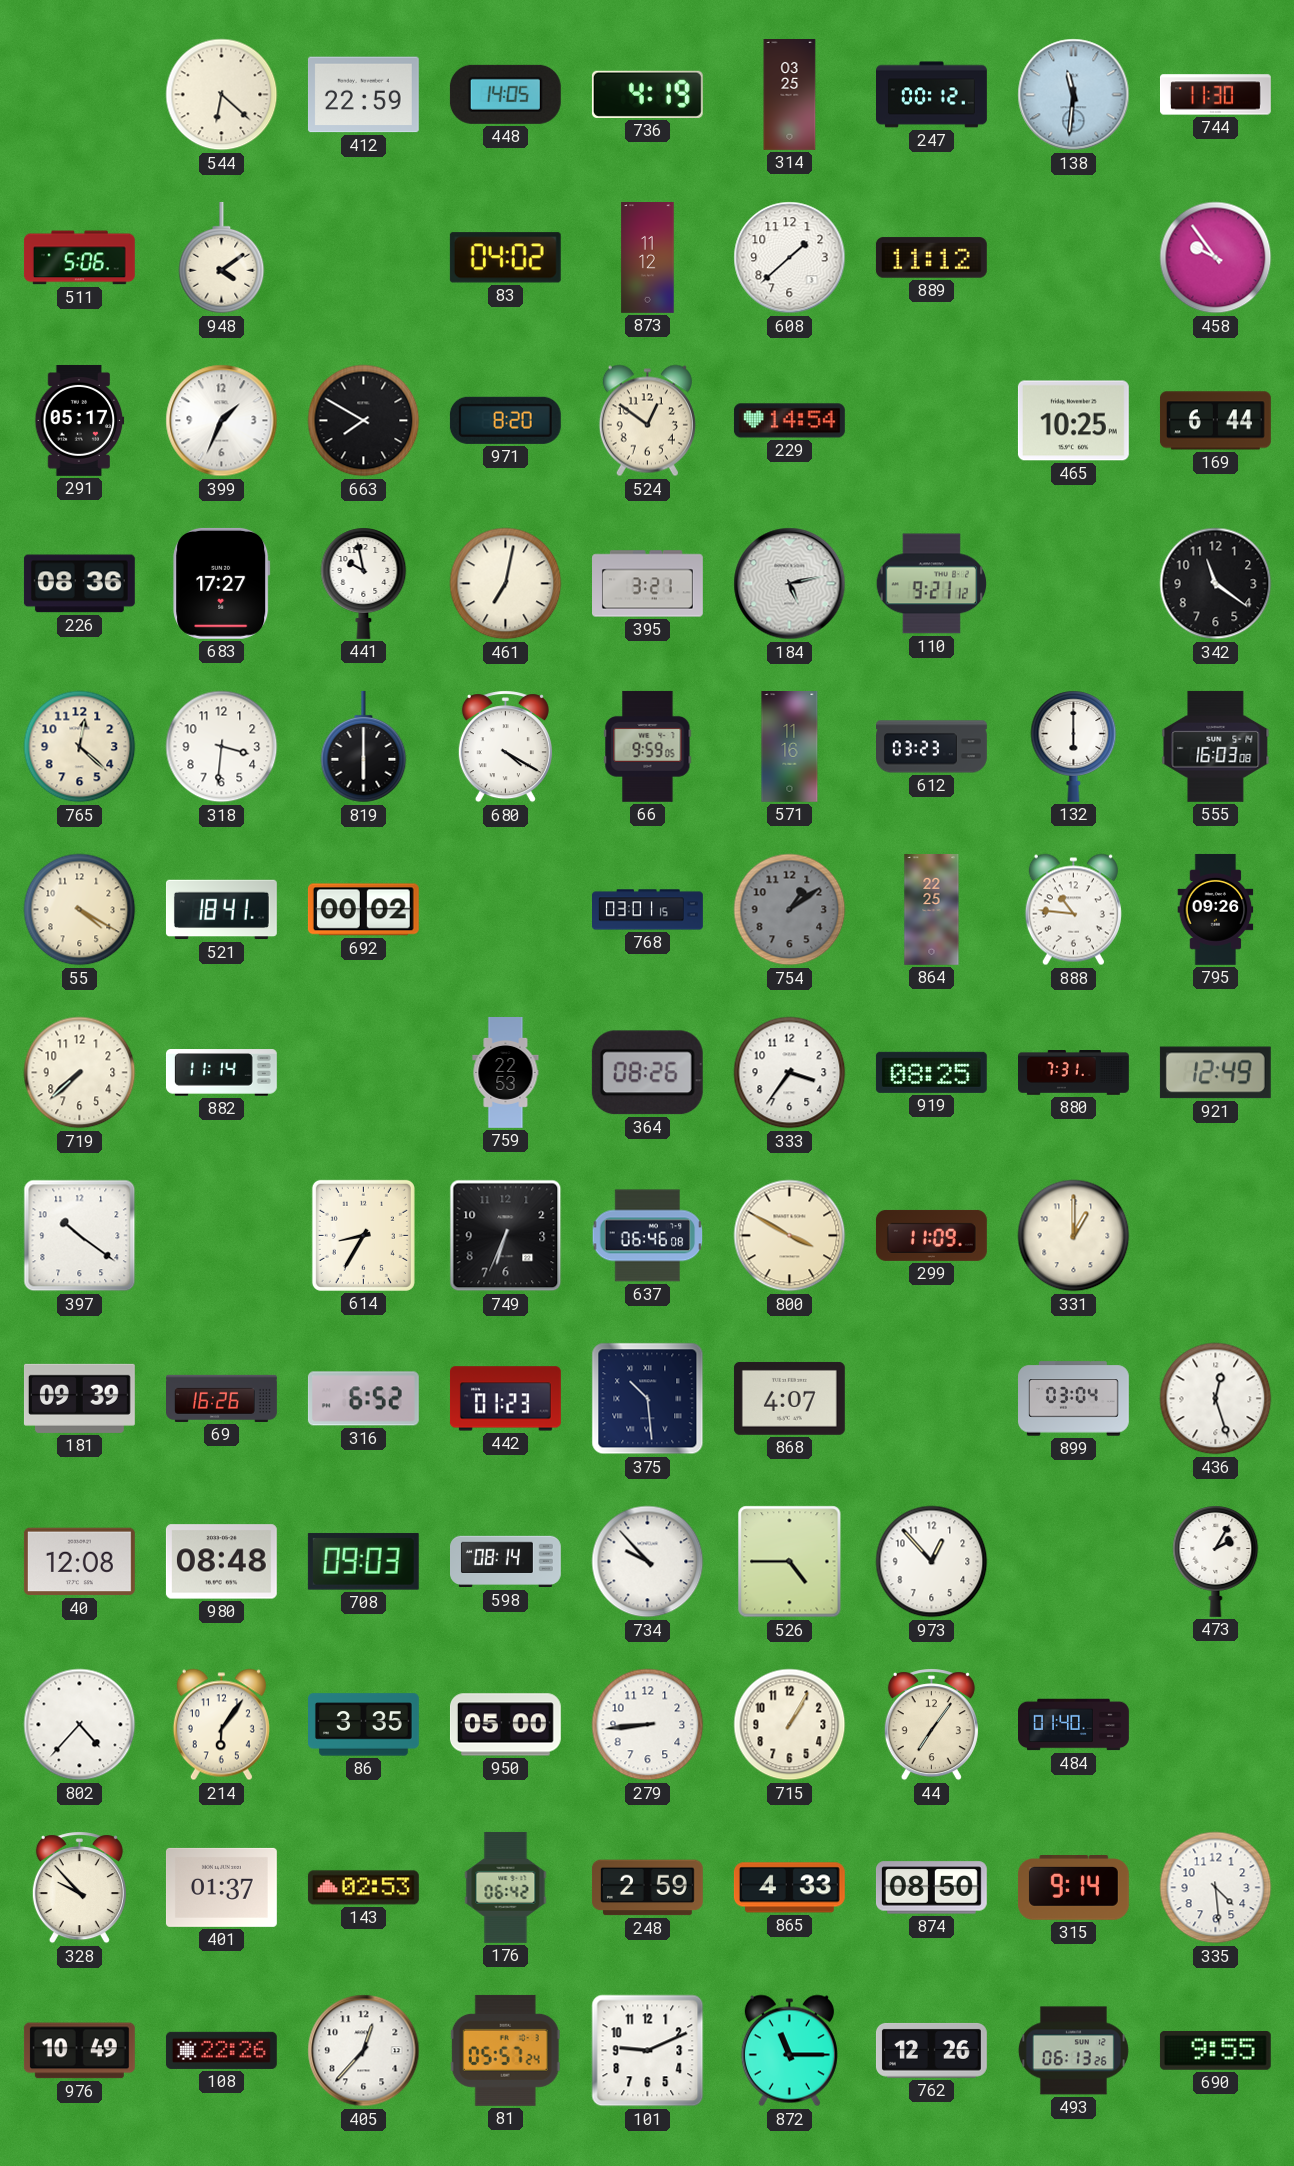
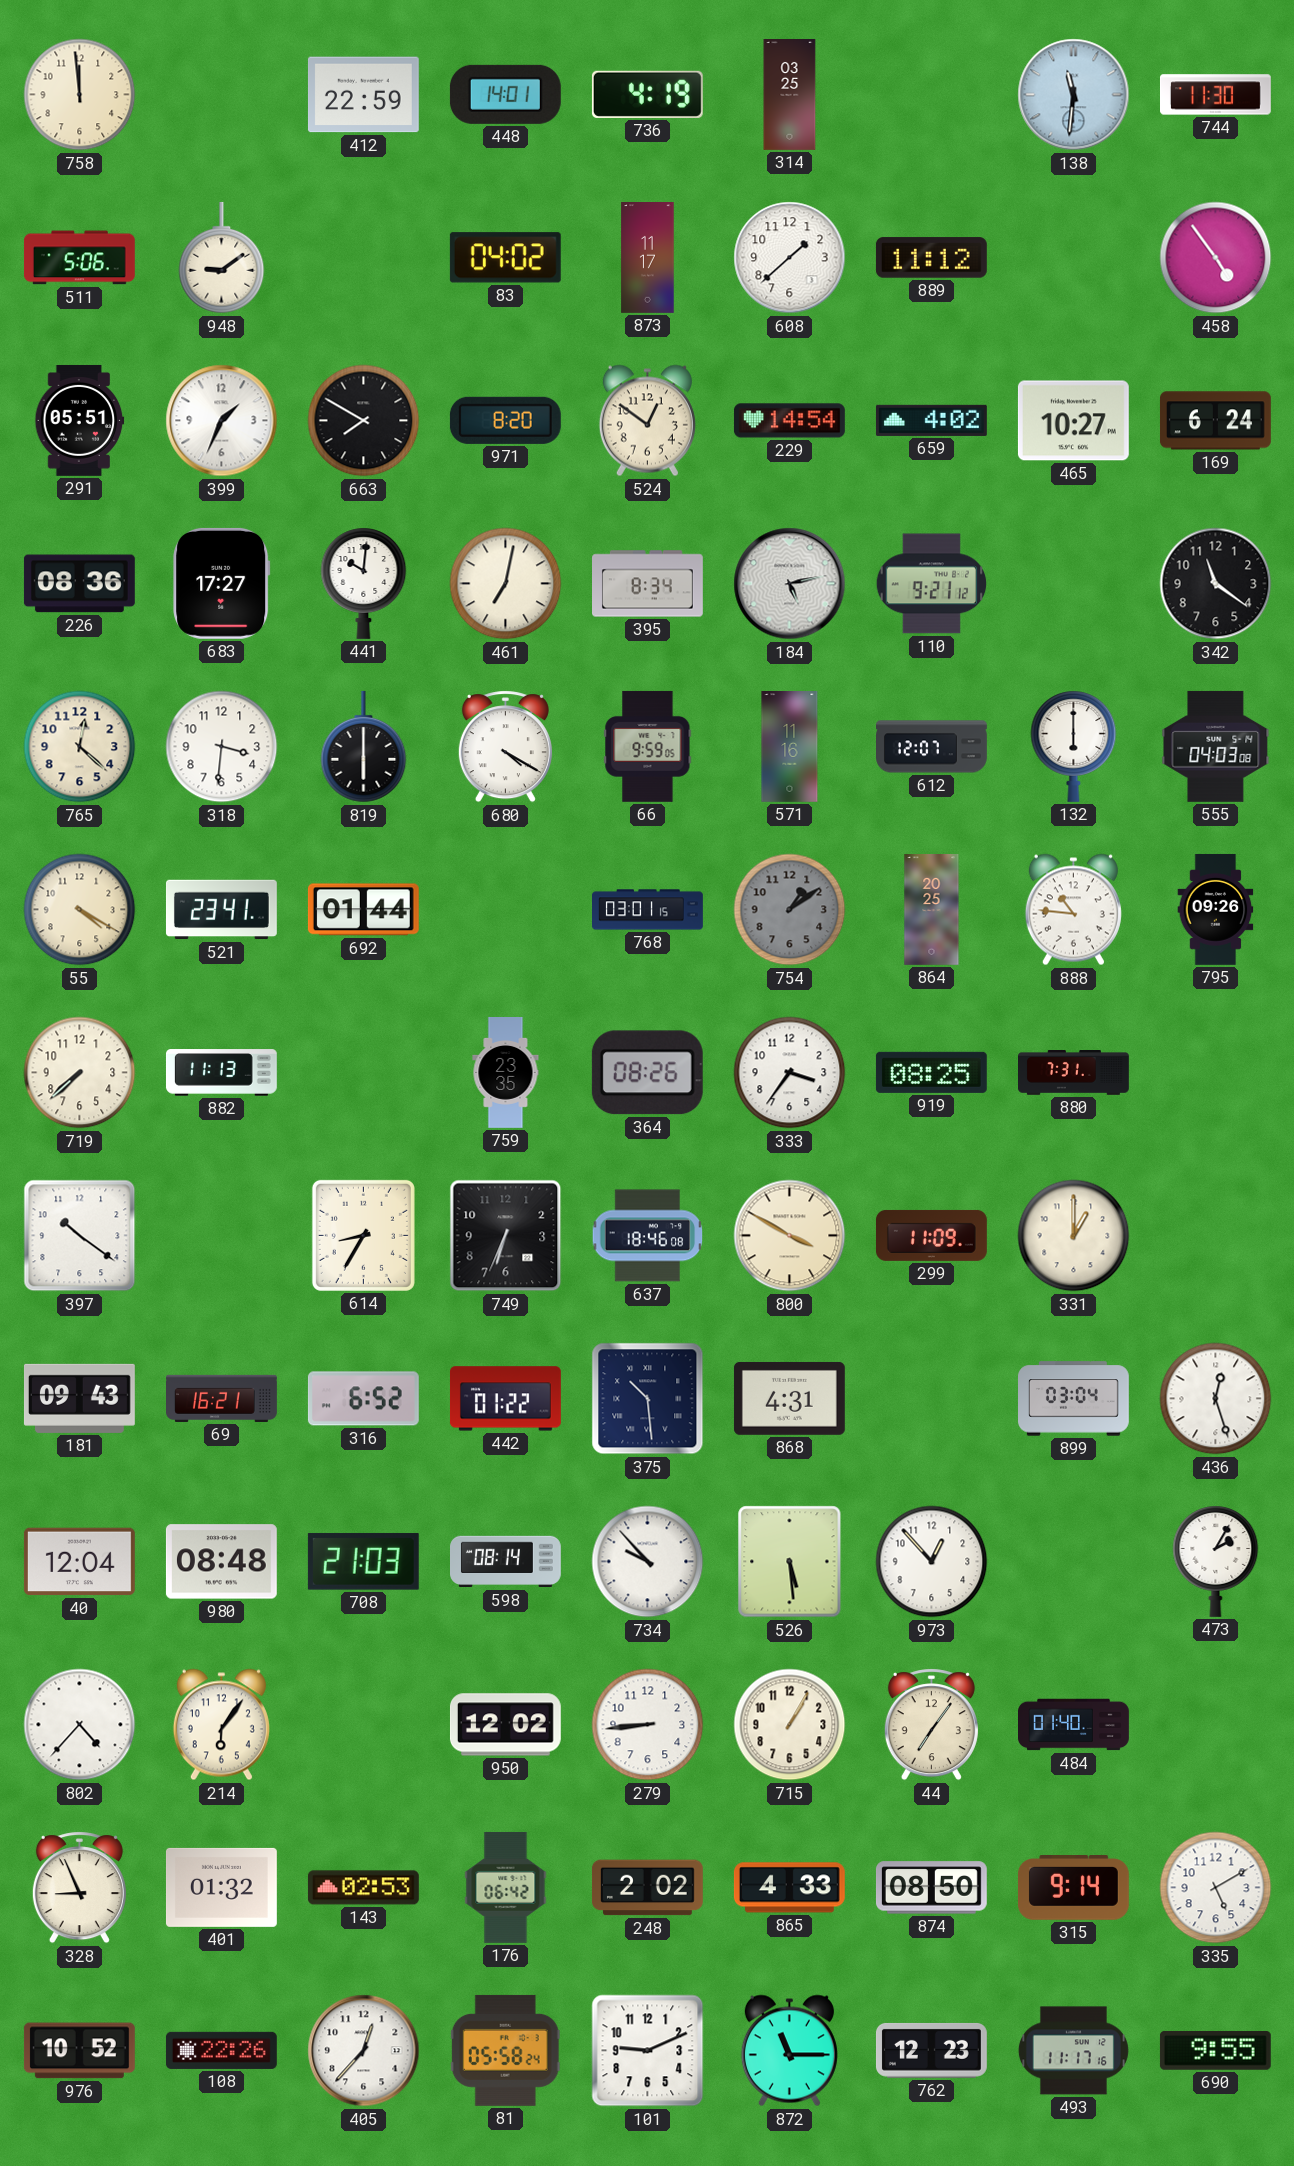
758: none -> 11:59
544: 6:22 -> none
448: 14:05 -> 14:01
247: 00:12 -> none
948: 4:09 -> 9:09
873: 11:12 -> 11:17
458: 9:54 -> 4:54
291: 05:17 -> 05:51
659: none -> 4:02
465: 10:25 -> 10:27
169: 6:44 -> 6:24
441: 9:58 -> 10:01
395: 3:21 -> 8:34
612: 03:23 -> 12:07
555: 16:03 -> 04:03
521: 18:41 -> 23:41
692: 00:02 -> 01:44
864: 22:25 -> 20:25
882: 11:14 -> 11:13
759: 22:53 -> 23:35
921: 12:49 -> none
637: 06:46 -> 18:46
181: 09:39 -> 09:43
69: 16:26 -> 16:21
442: 01:23 -> 01:22
868: 4:07 -> 4:31
40: 12:08 -> 12:04
708: 09:03 -> 21:03
526: 4:45 -> 5:29
86: 3:35 -> none
950: 05:00 -> 12:02
328: 9:53 -> 8:56
401: 01:37 -> 01:32
248: 2:59 -> 2:02
335: 4:29 -> 5:10
976: 10:49 -> 10:52
81: 05:57 -> 05:58
762: 12:26 -> 12:23
493: 06:13 -> 11:17
